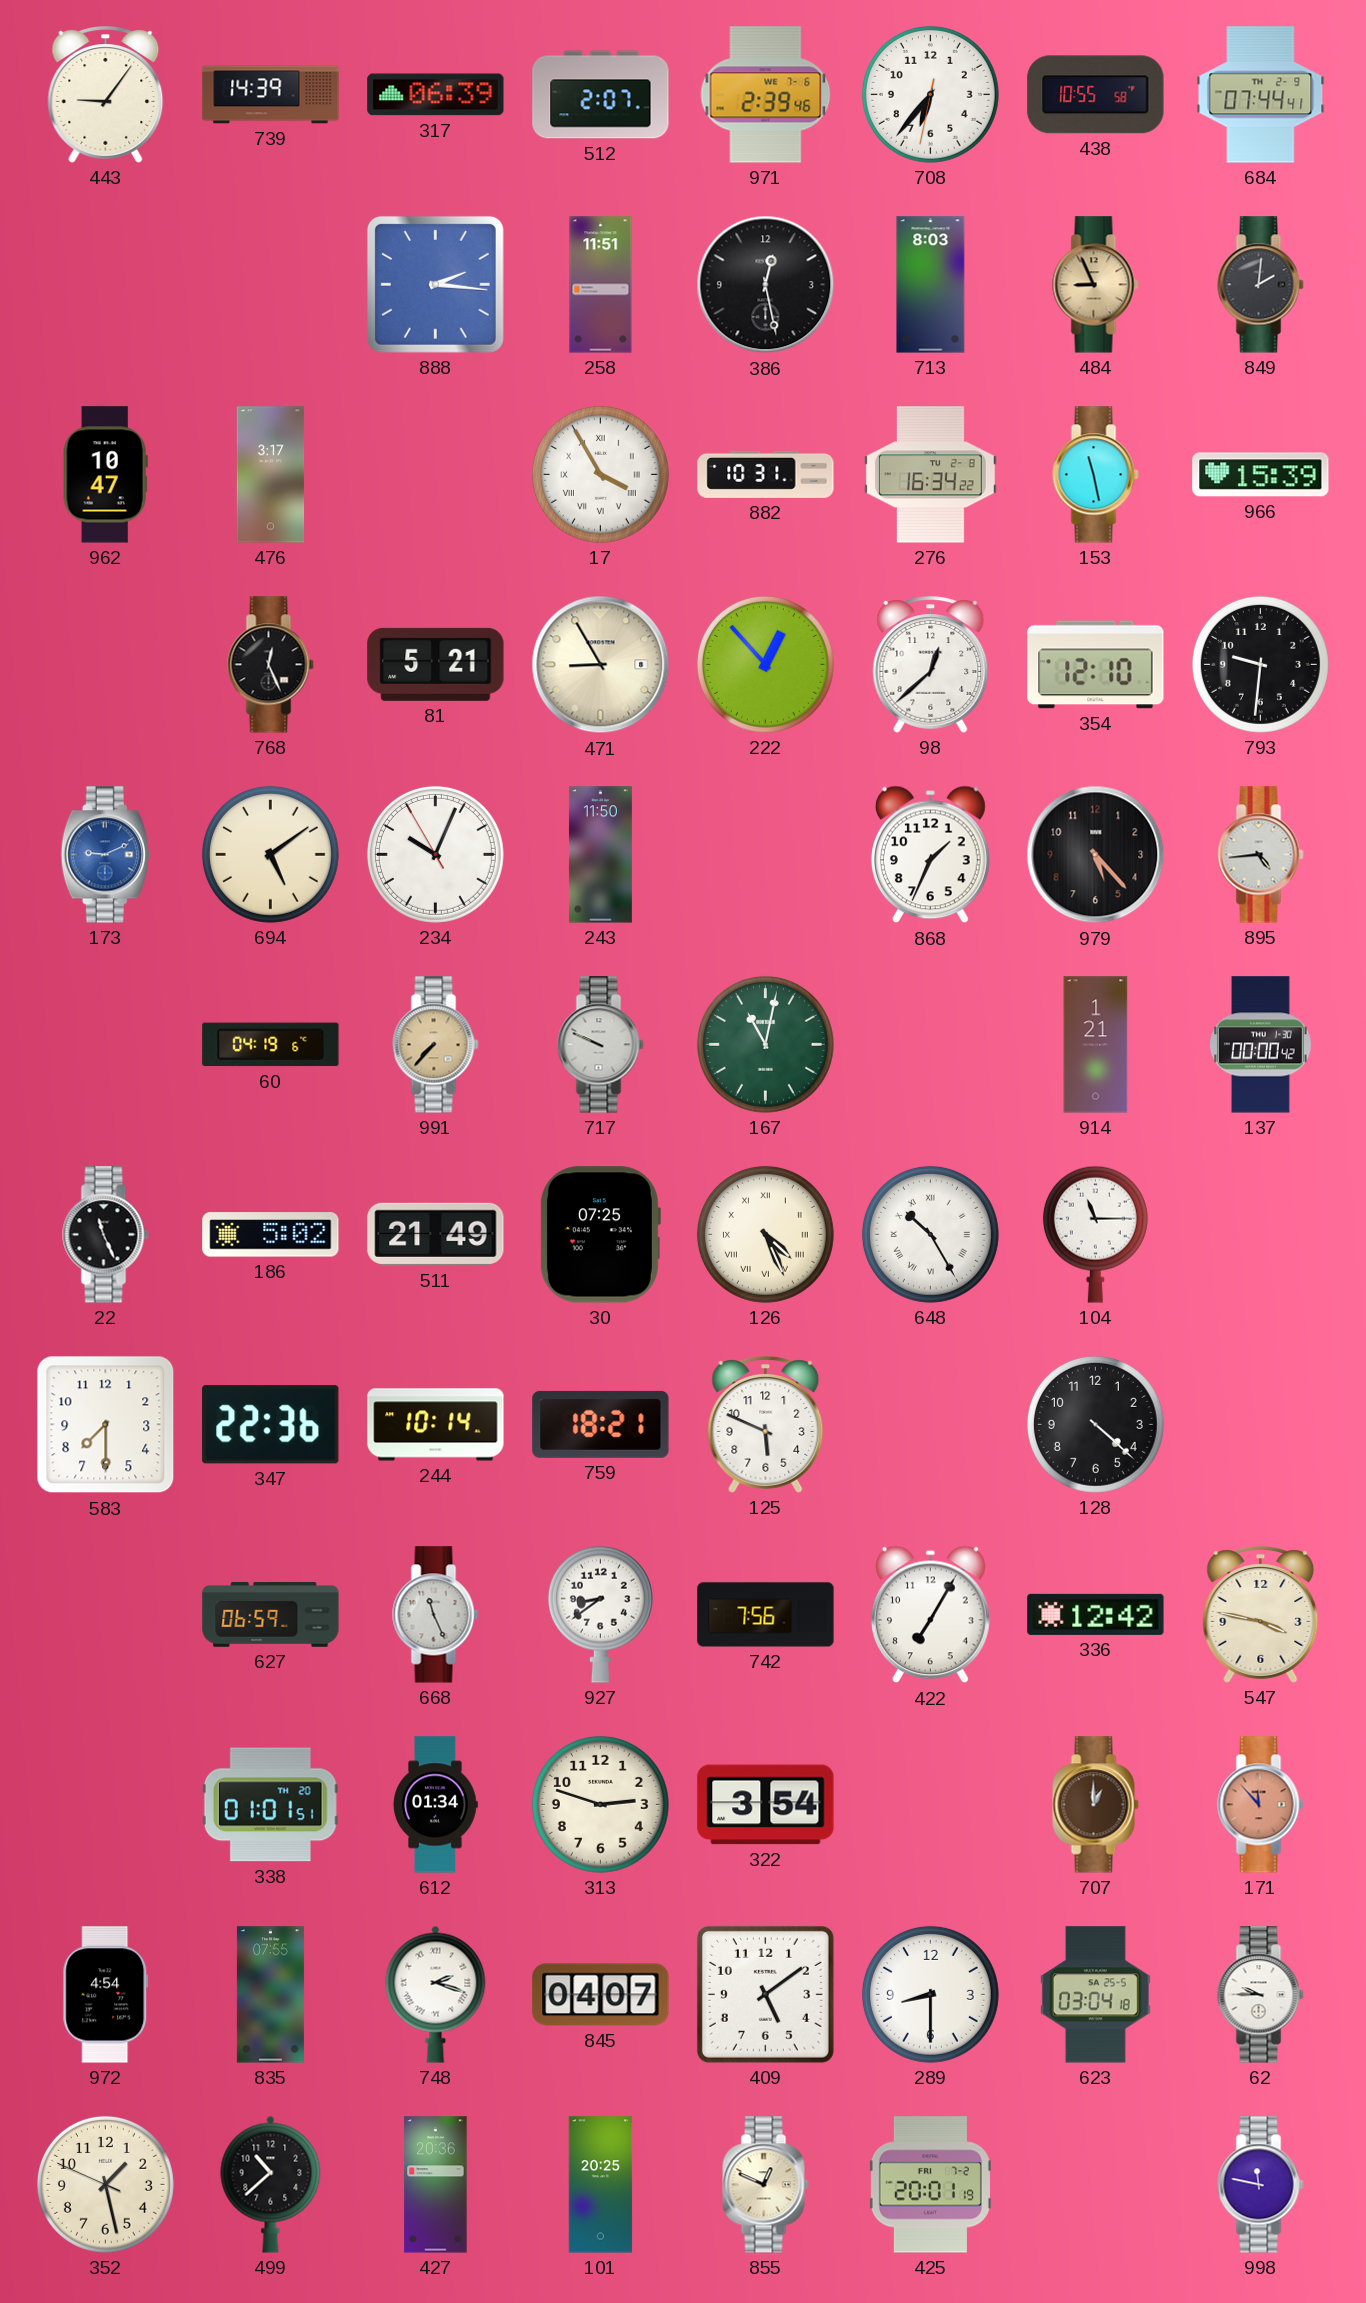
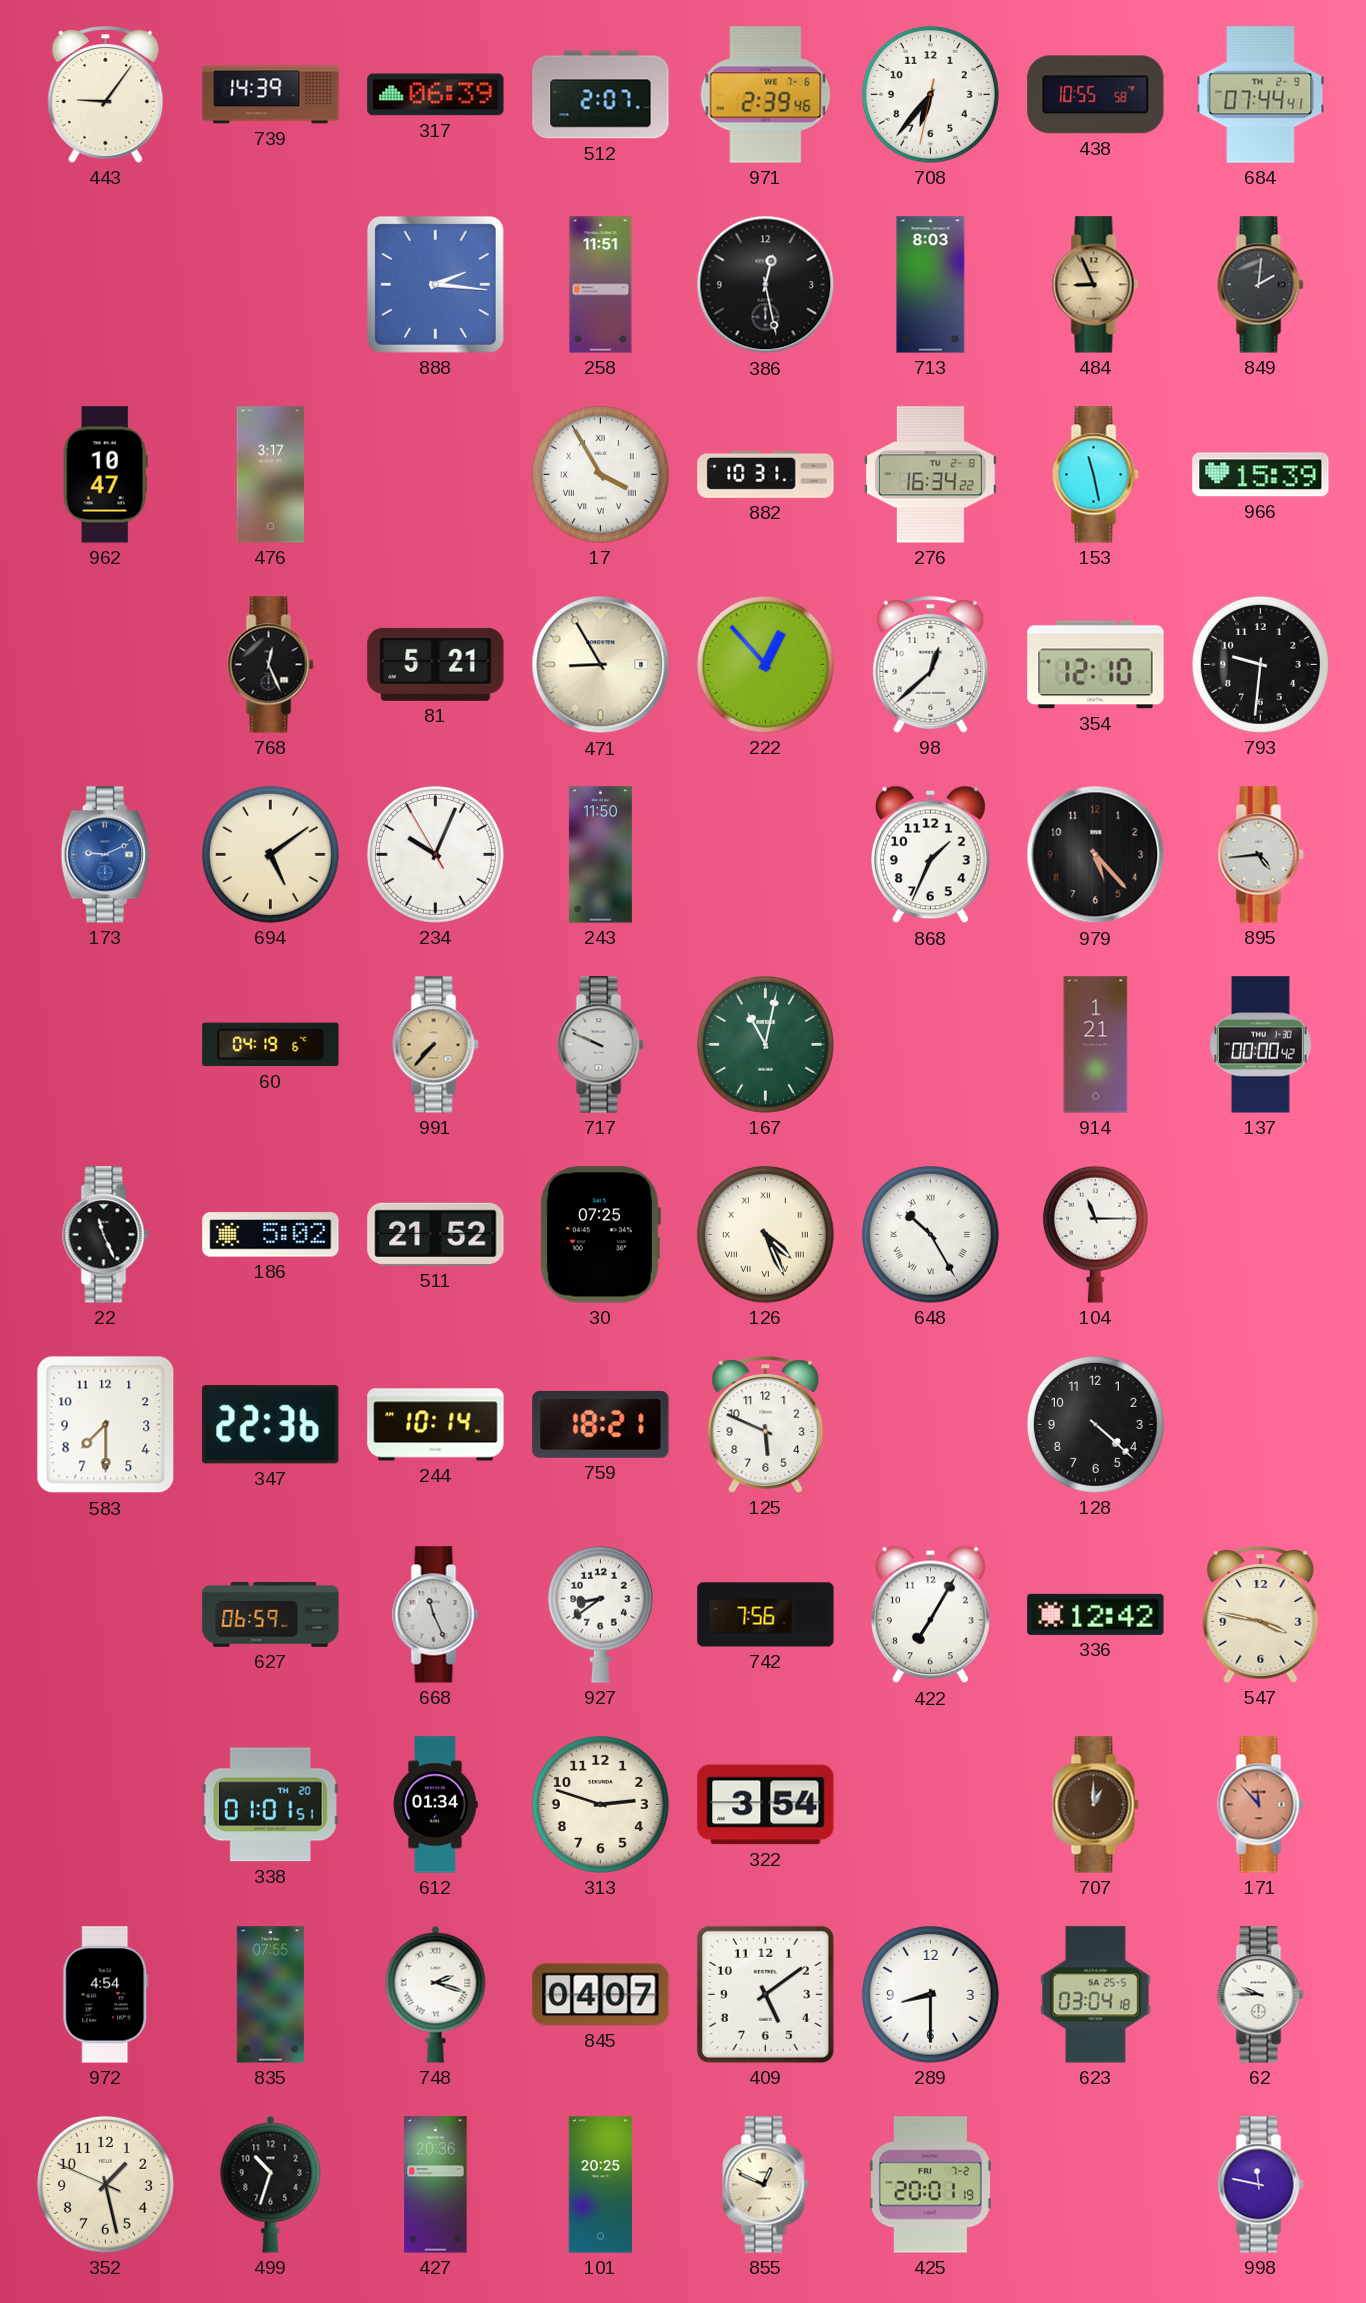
511: 21:49 -> 21:52
499: 10:38 -> 10:33
